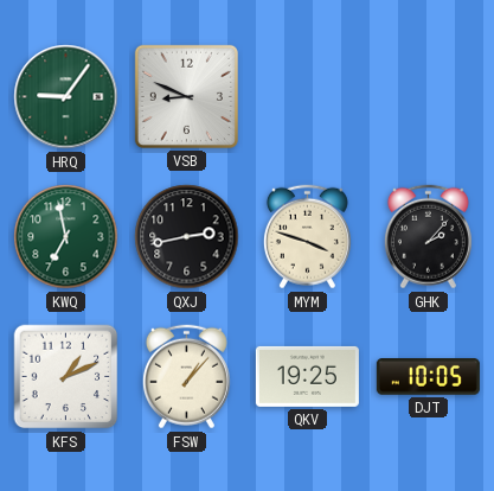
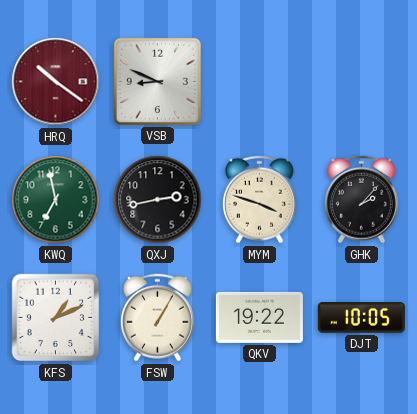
HRQ: 9:06 -> 10:21
HRQ dial: green -> burgundy
FSW: 1:07 -> 1:05
QKV: 19:25 -> 19:22
